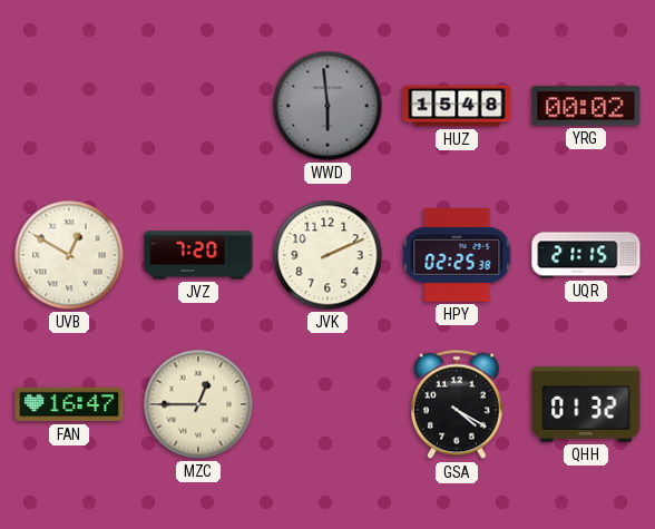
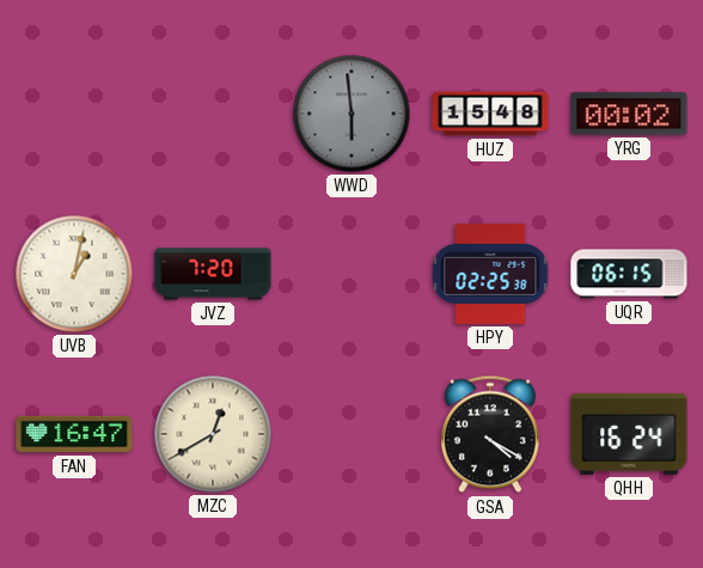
UVB: 12:50 -> 1:02
JVK: 2:11 -> none
UQR: 21:15 -> 06:15
MZC: 12:45 -> 12:40
QHH: 01:32 -> 16:24
